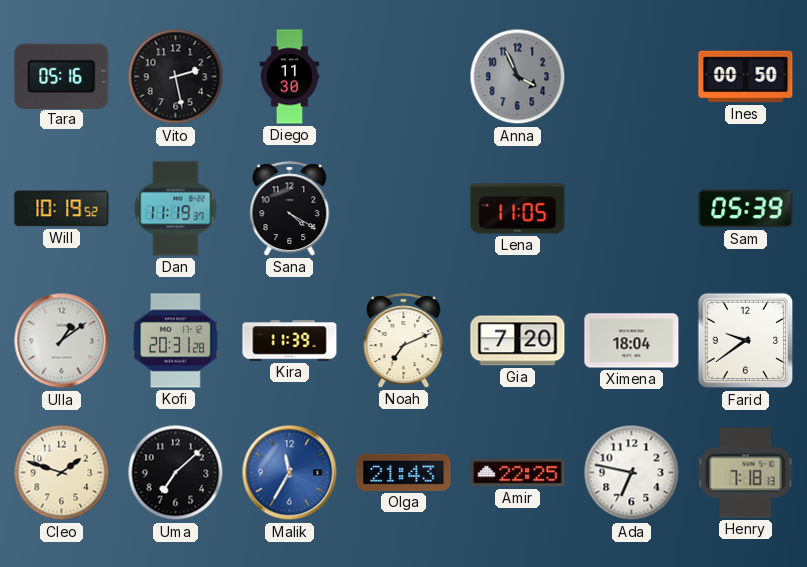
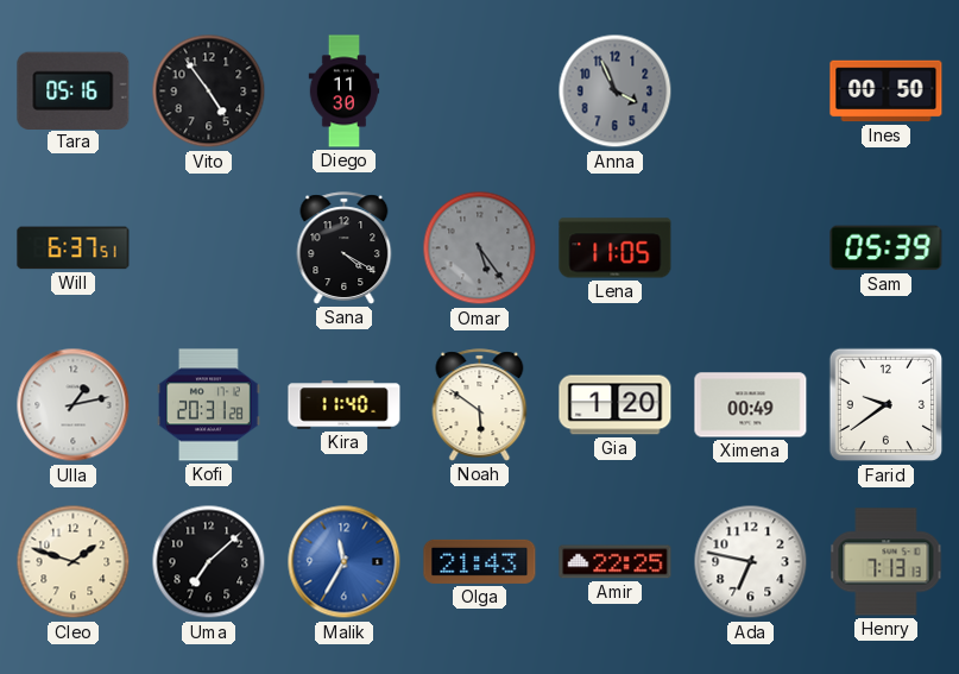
Vito: 2:28 -> 4:54
Will: 10:19 -> 6:37
Dan: 11:19 -> none
Omar: none -> 5:24
Ulla: 1:09 -> 1:13
Kira: 11:39 -> 11:40
Noah: 7:11 -> 5:51
Gia: 7:20 -> 1:20
Ximena: 18:04 -> 00:49
Henry: 7:18 -> 7:13
